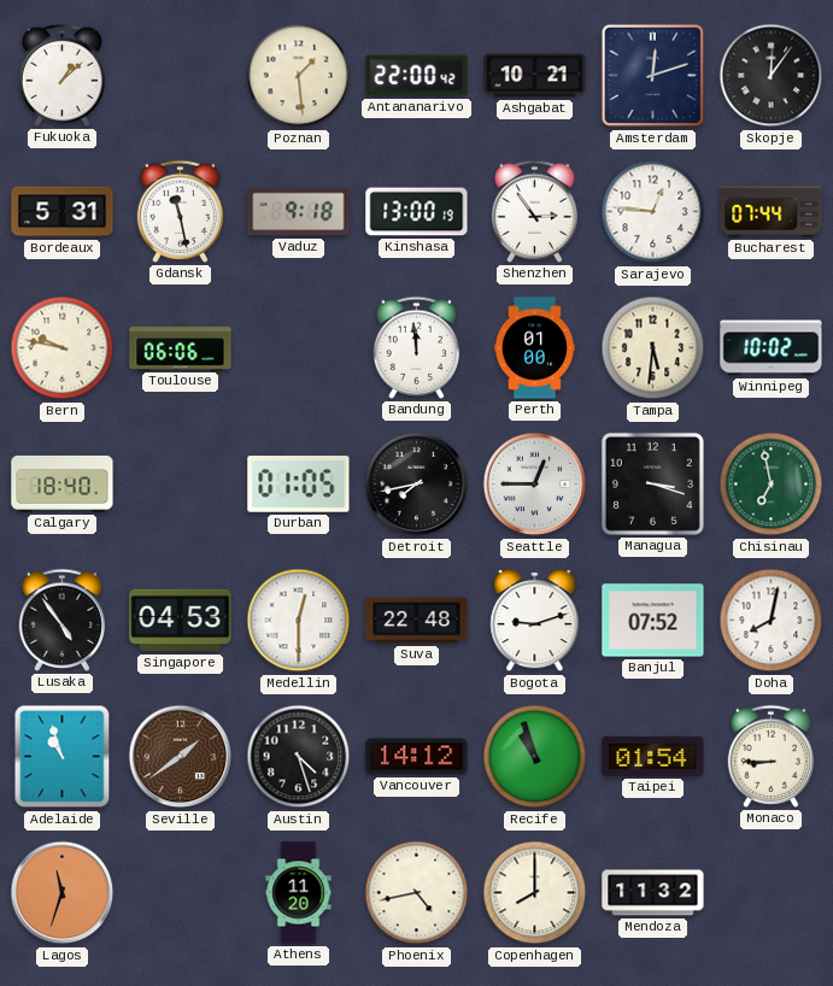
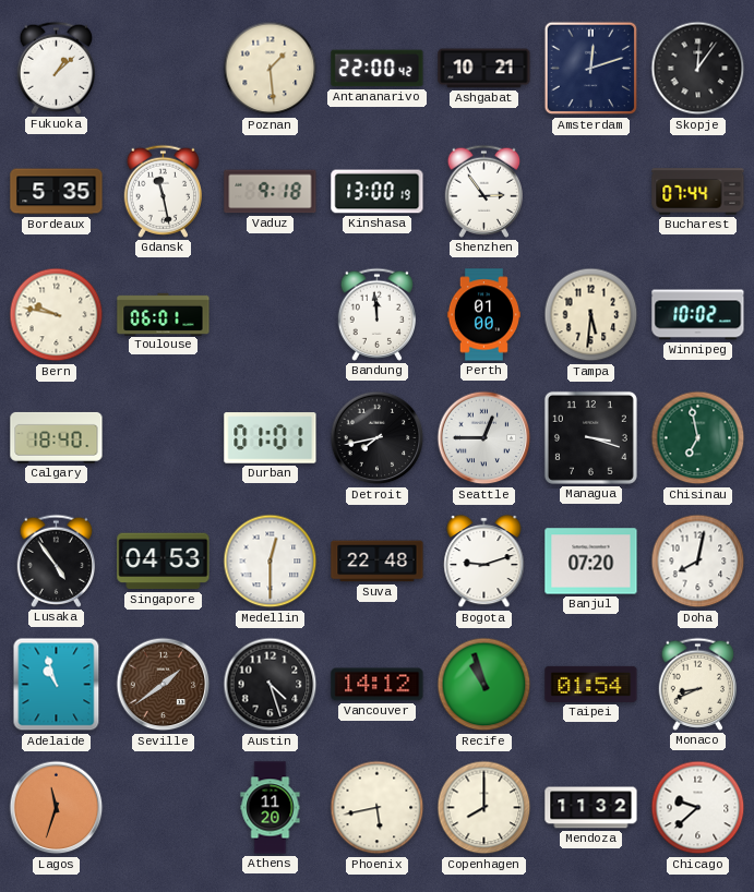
Bordeaux: 5:31 -> 5:35
Sarajevo: 12:46 -> none
Toulouse: 06:06 -> 06:01
Durban: 01:05 -> 01:01
Banjul: 07:52 -> 07:20
Monaco: 8:45 -> 8:41
Phoenix: 4:43 -> 5:43
Chicago: none -> 9:38
